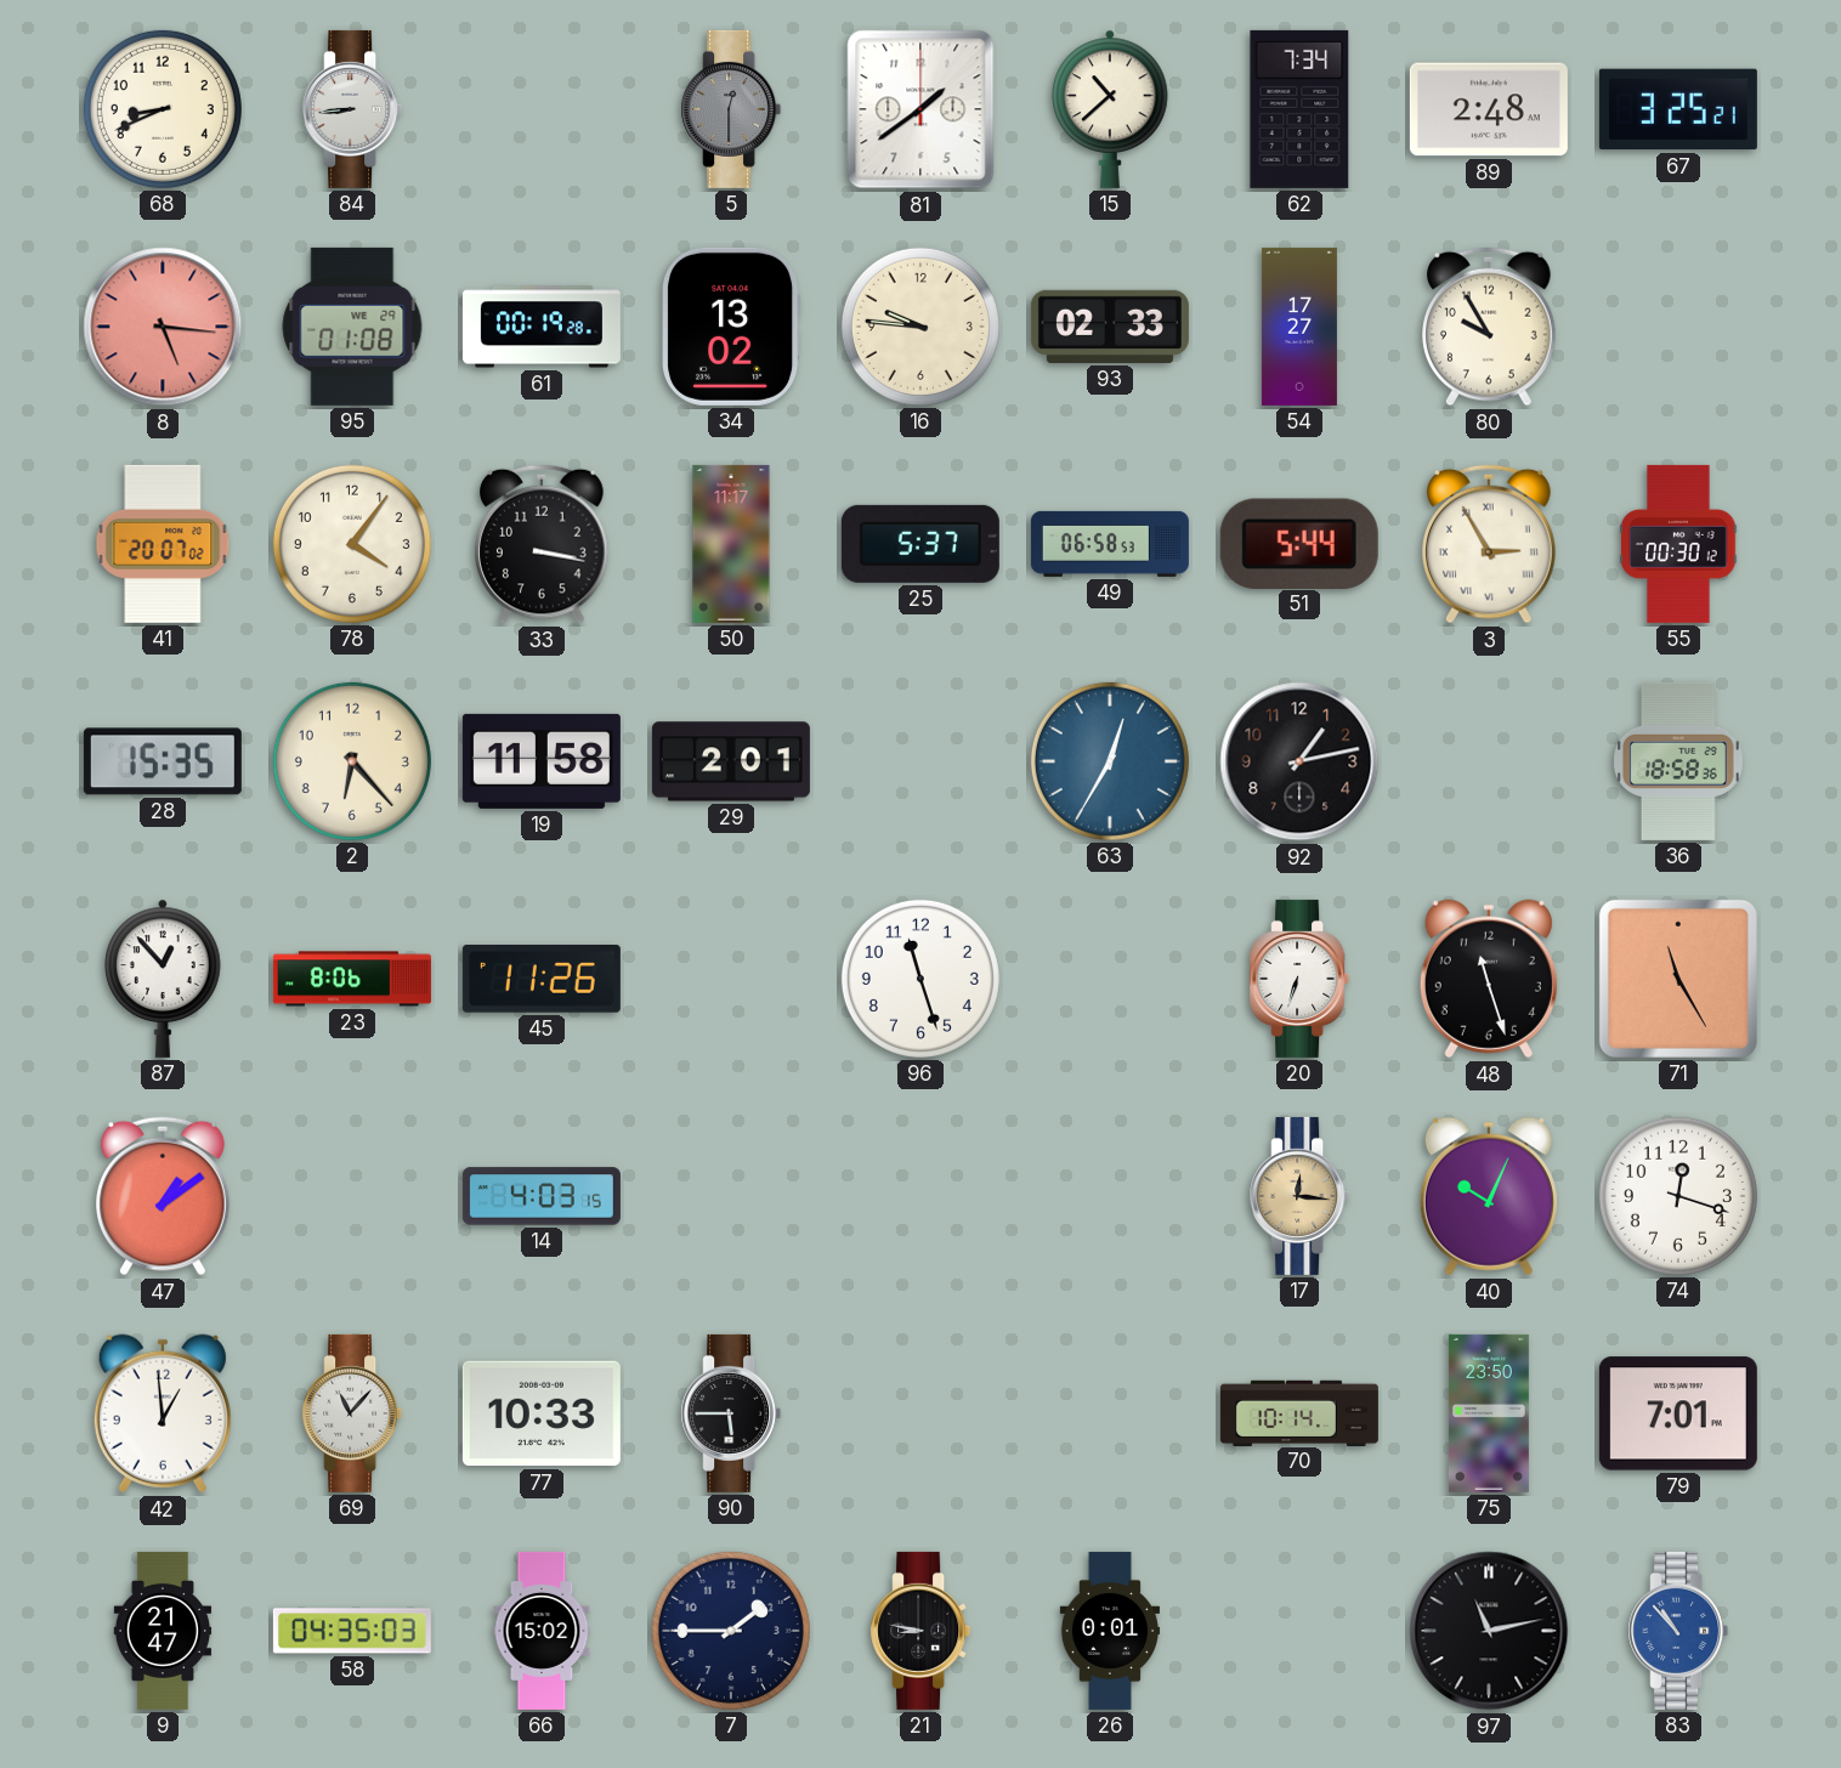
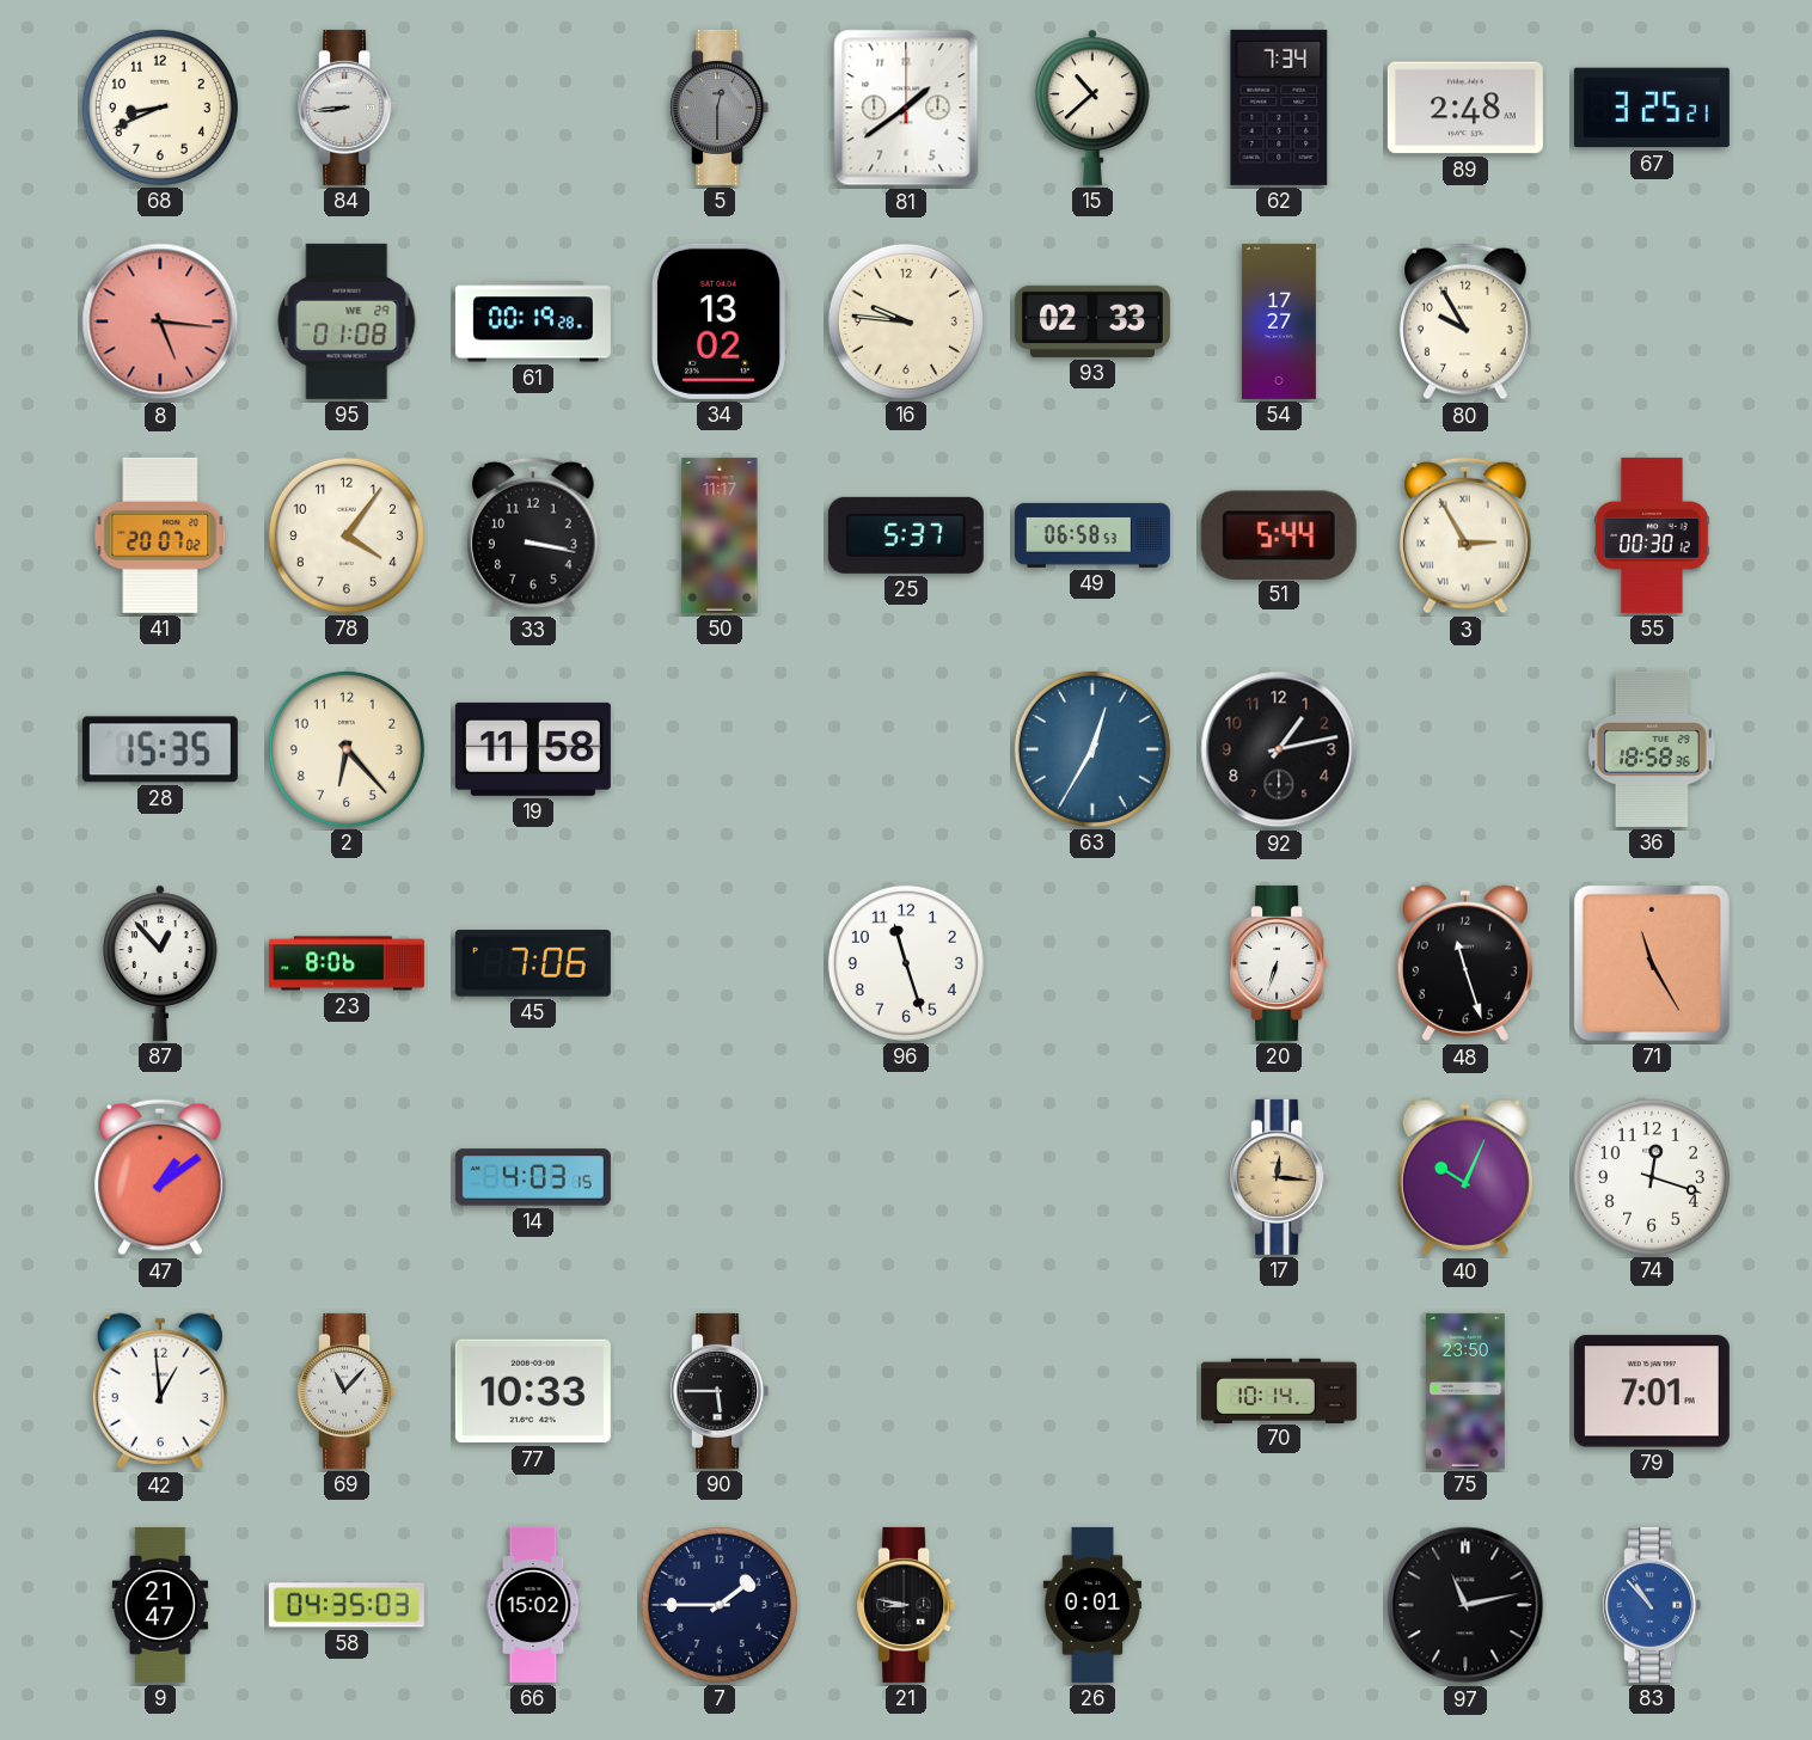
29: 2:01 -> none
45: 11:26 -> 7:06
